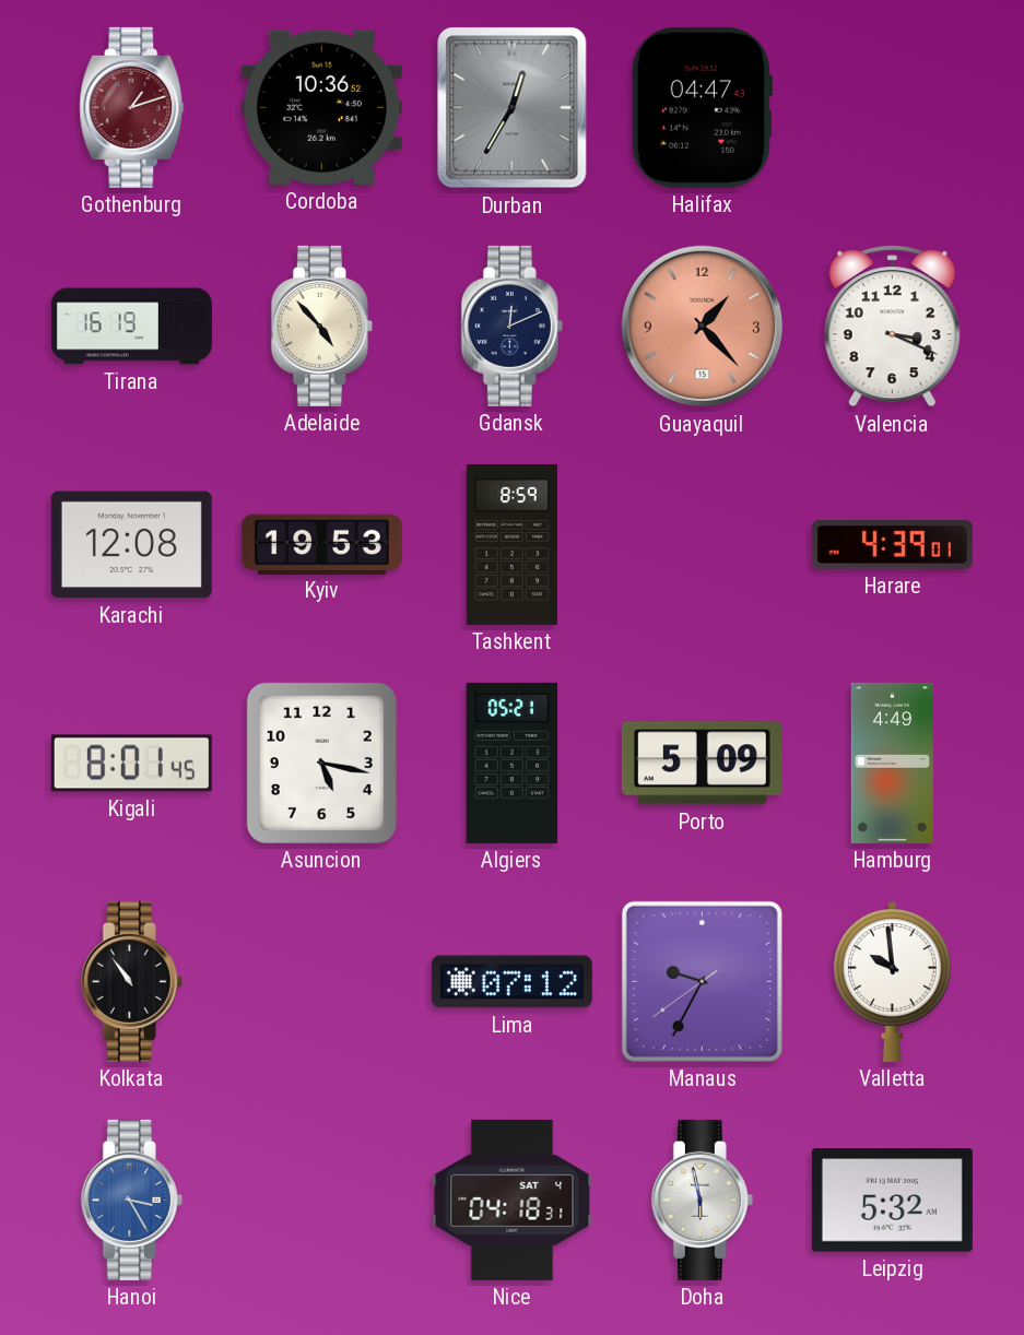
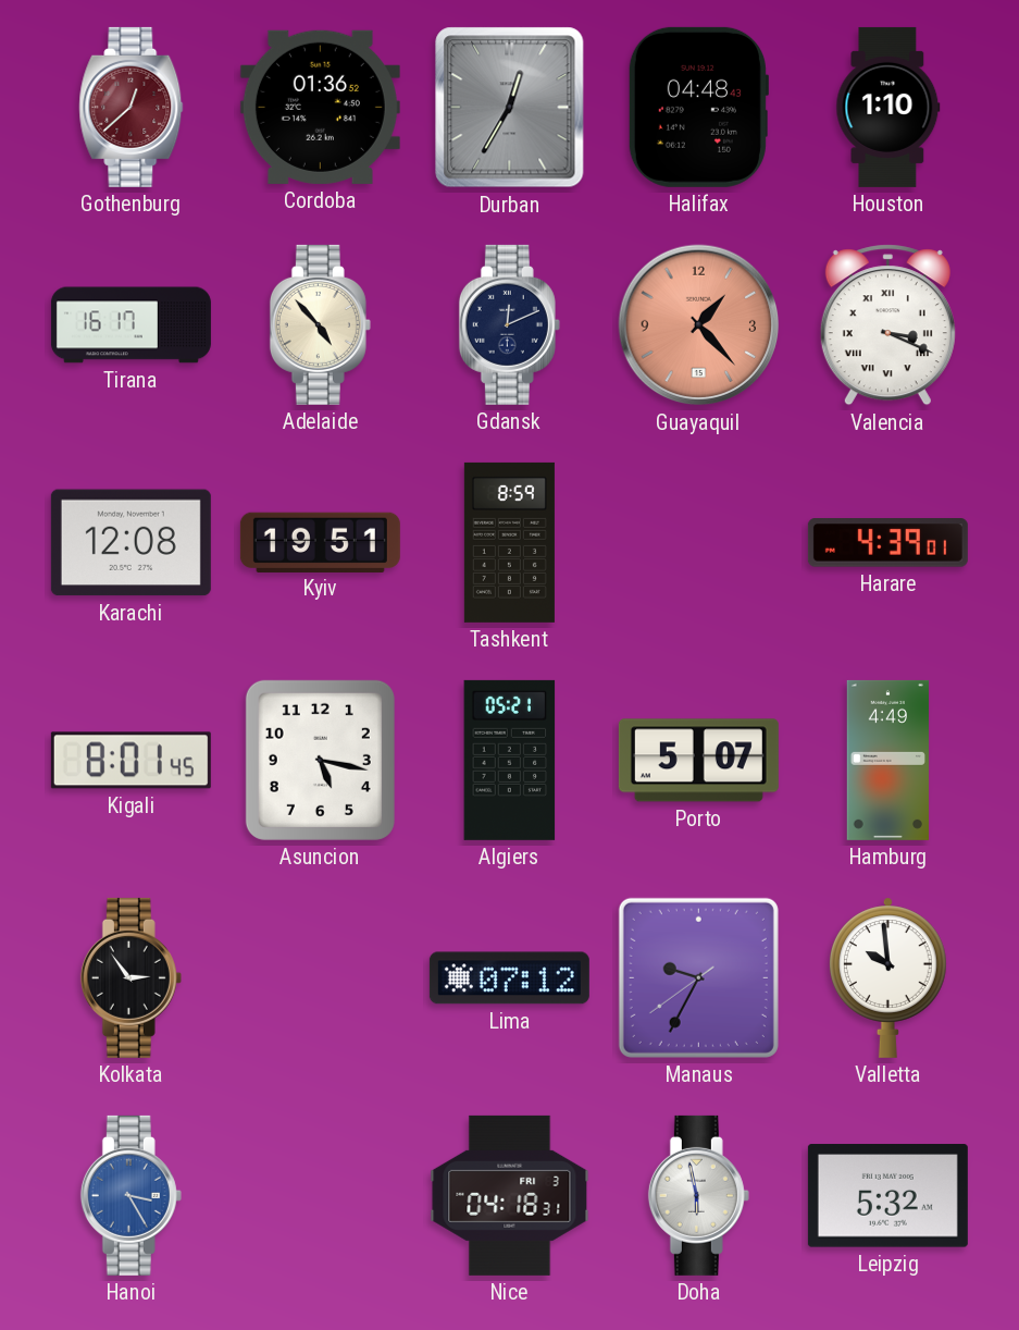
Gothenburg: 1:12 -> 12:38
Cordoba: 10:36 -> 01:36
Halifax: 04:47 -> 04:48
Houston: none -> 1:10
Tirana: 16:19 -> 16:17
Valencia numerals: Arabic -> Roman
Kyiv: 19:53 -> 19:51
Porto: 5:09 -> 5:07
Kolkata: 10:54 -> 2:54
Nice date: SAT 4 -> FRI 3
